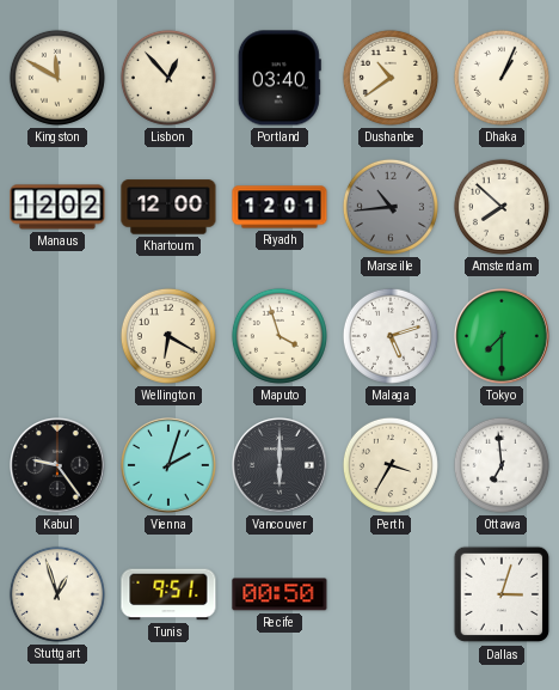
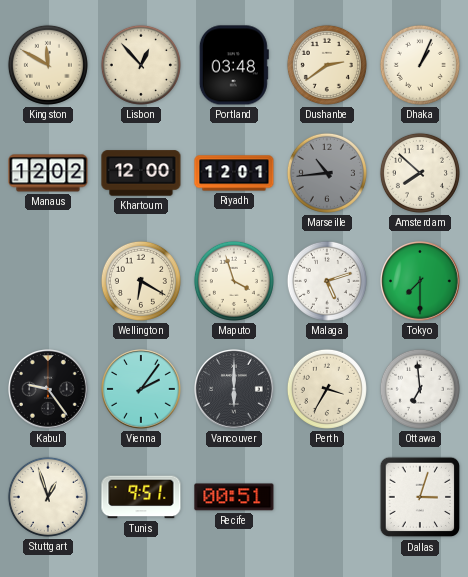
Portland: 03:40 -> 03:48
Dushanbe: 10:39 -> 2:39
Vienna: 2:03 -> 2:06
Recife: 00:50 -> 00:51
